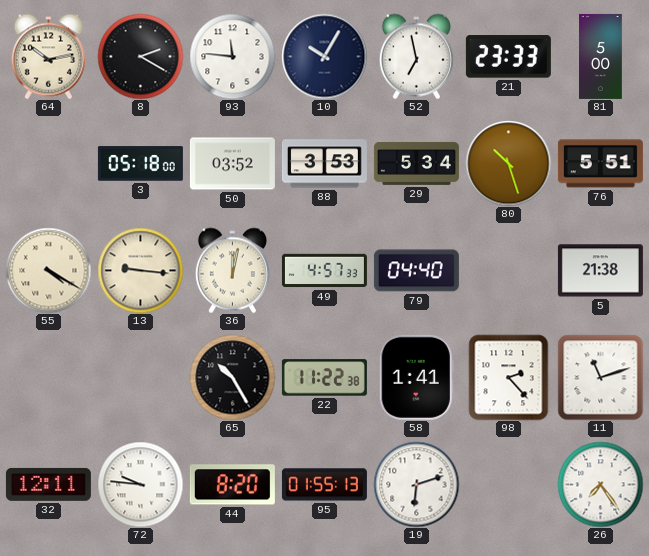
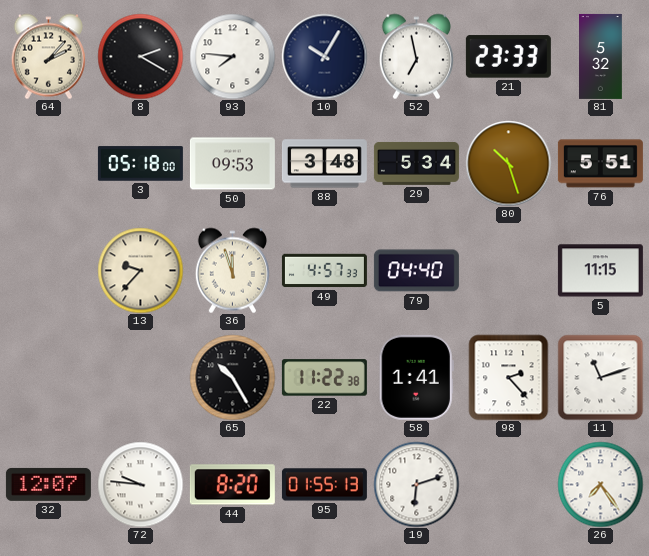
64: 10:13 -> 2:07
93: 11:46 -> 7:46
81: 5:00 -> 5:32
50: 03:52 -> 09:53
88: 3:53 -> 3:48
55: 4:20 -> none
13: 9:16 -> 9:37
36: 12:02 -> 11:57
5: 21:38 -> 11:15
32: 12:11 -> 12:07
